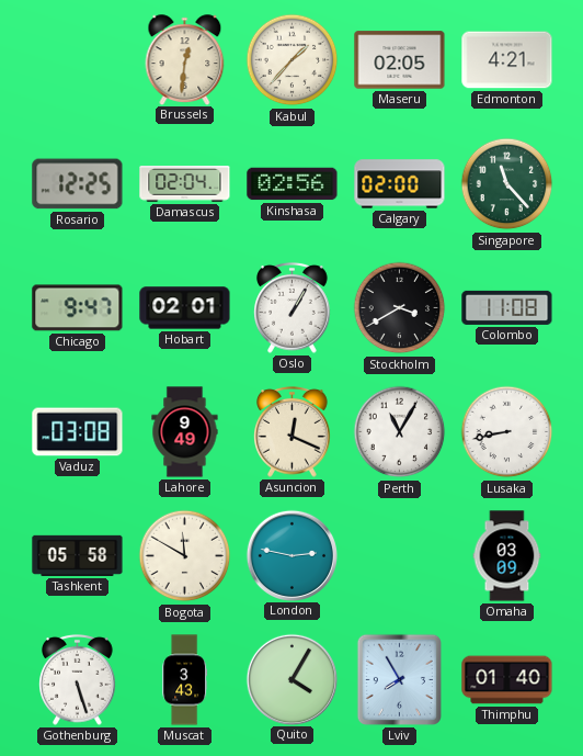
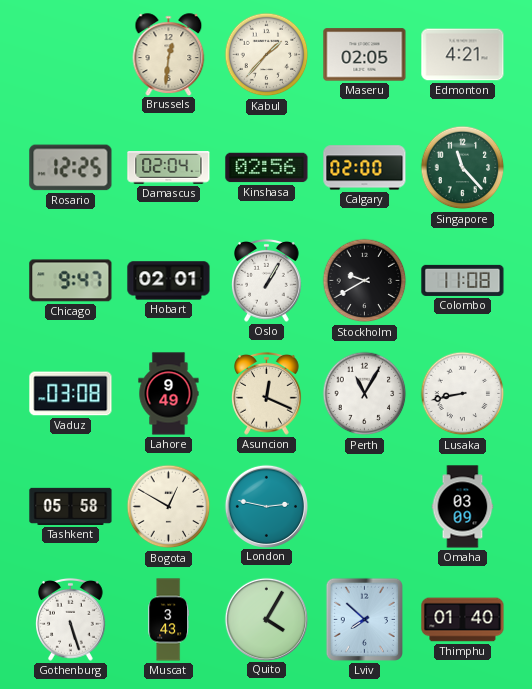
Stockholm: 3:40 -> 9:40
Bogota: 11:50 -> 12:50
Lviv: 7:55 -> 7:52
